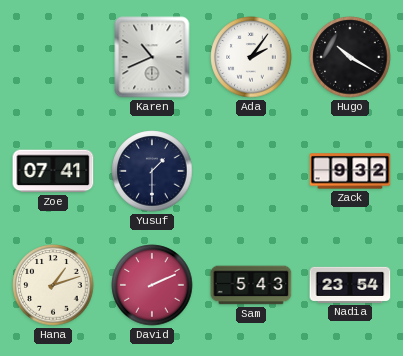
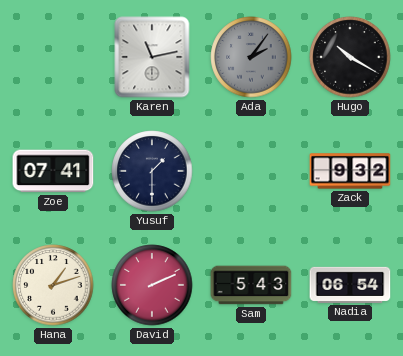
Karen: 10:41 -> 11:13
Ada dial: white -> grey
Nadia: 23:54 -> 06:54
